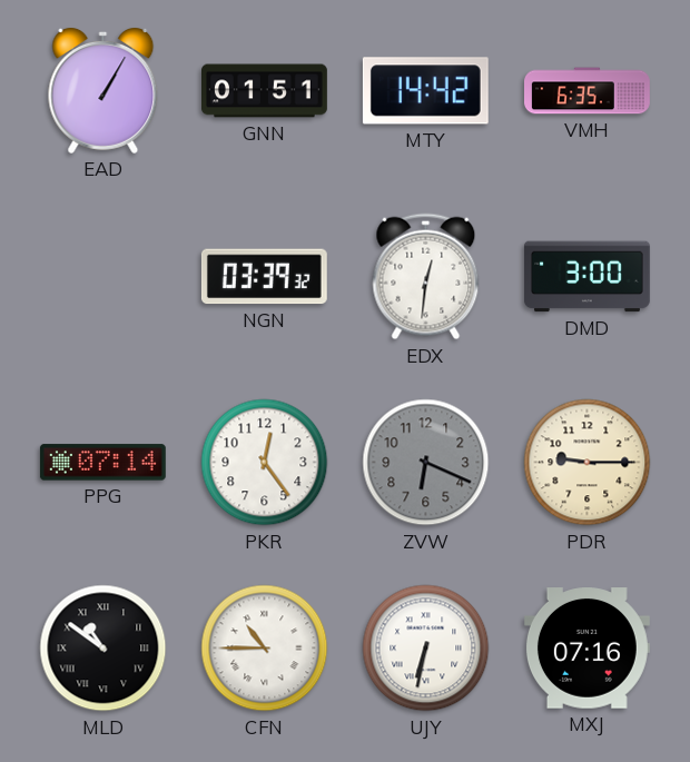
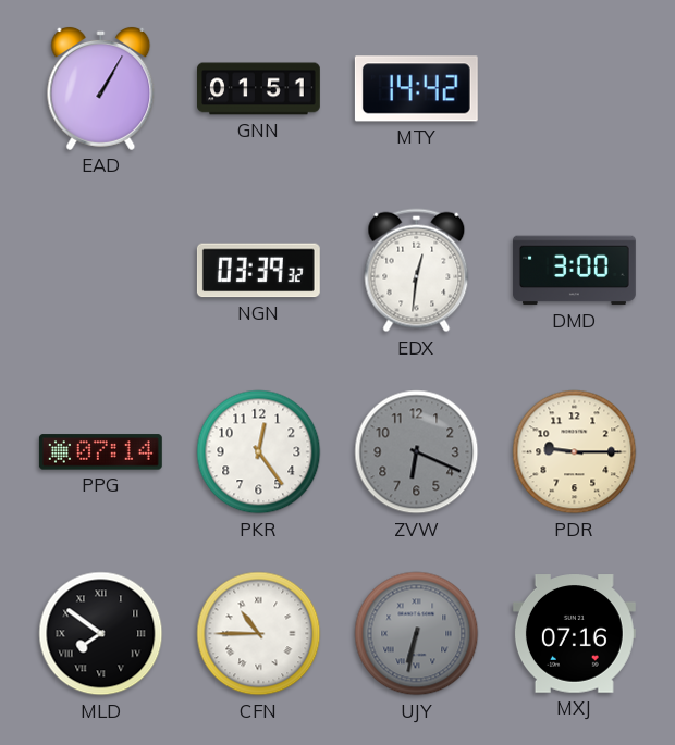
VMH: 6:35 -> none
MLD: 10:51 -> 7:51
UJY dial: white -> grey
